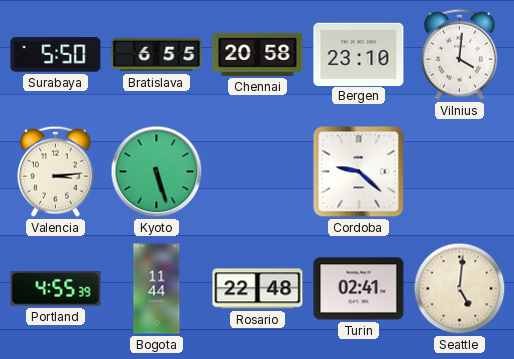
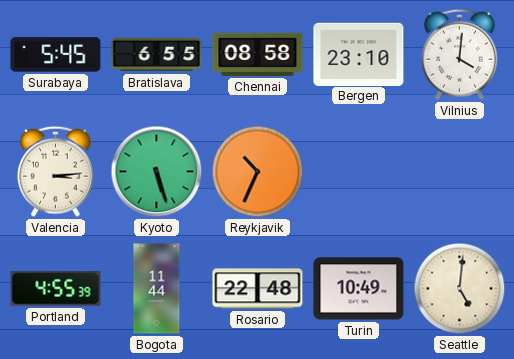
Surabaya: 5:50 -> 5:45
Chennai: 20:58 -> 08:58
Reykjavik: none -> 10:34
Cordoba: 9:22 -> none
Turin: 02:41 -> 10:49
